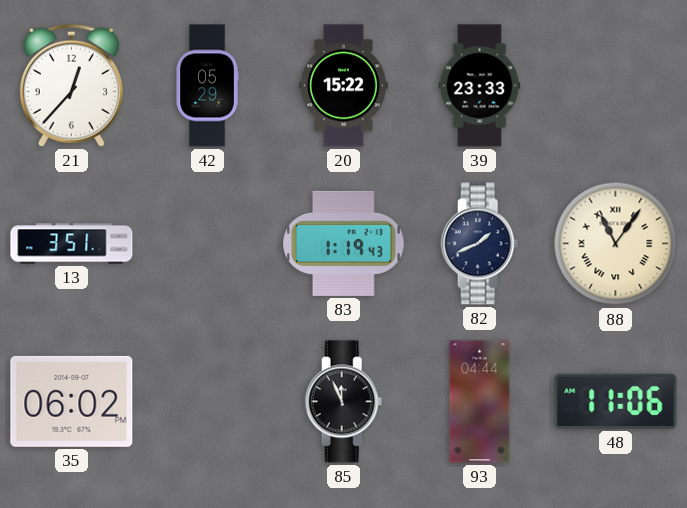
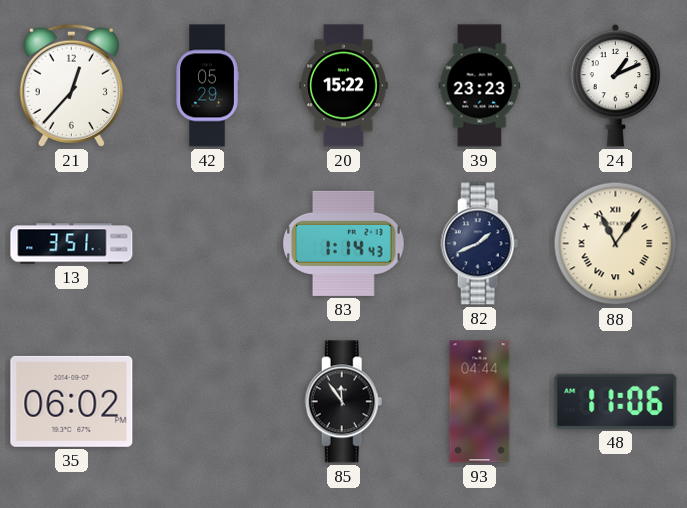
39: 23:33 -> 23:23
24: none -> 1:11
83: 1:19 -> 1:14
85: 11:56 -> 11:54
